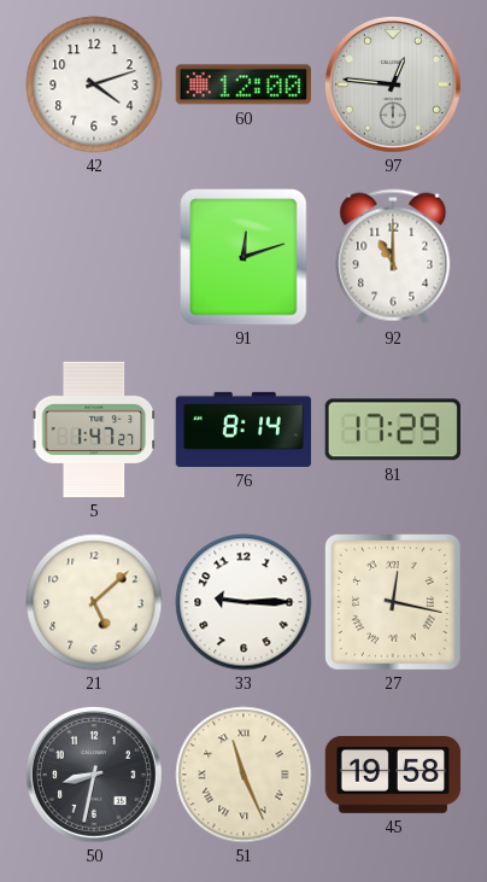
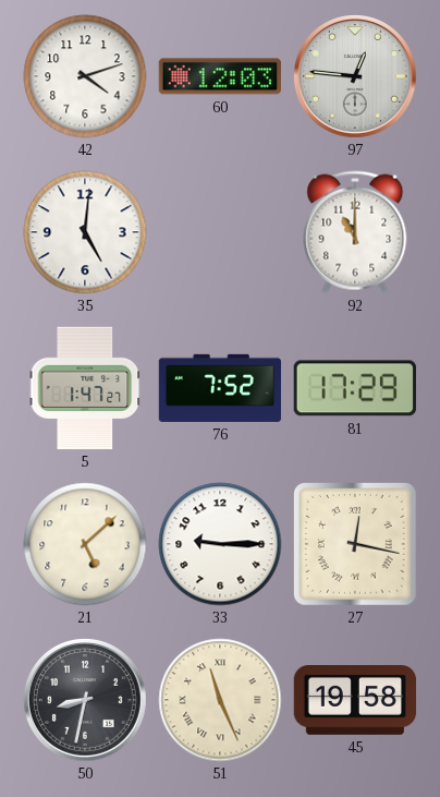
60: 12:00 -> 12:03
35: none -> 5:01
91: 12:12 -> none
76: 8:14 -> 7:52
